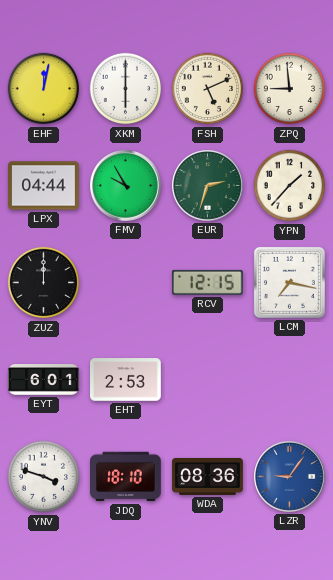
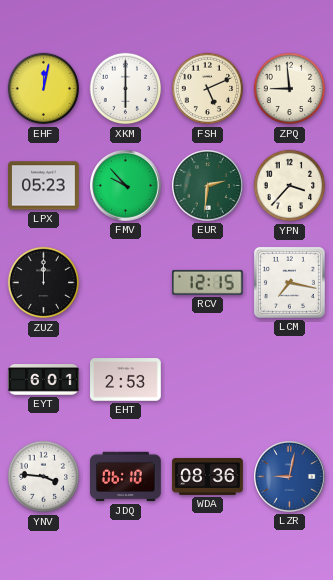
LPX: 04:44 -> 05:23
FMV: 9:55 -> 9:53
EUR: 2:33 -> 2:31
YPN: 1:37 -> 3:37
YNV: 3:48 -> 3:46
JDQ: 18:10 -> 06:10
LZR: 9:06 -> 9:02
